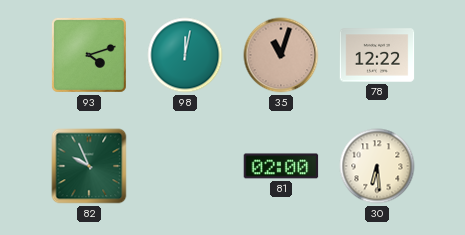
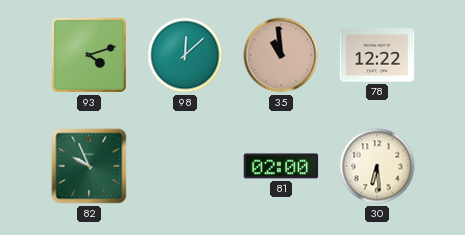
98: 12:02 -> 12:08
35: 11:03 -> 10:59
